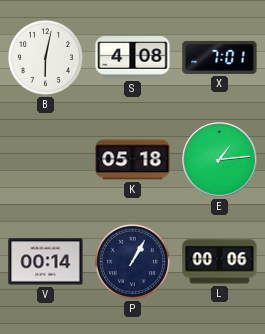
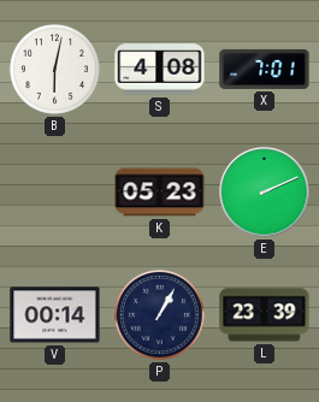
K: 05:18 -> 05:23
E: 1:14 -> 2:11
L: 00:06 -> 23:39
